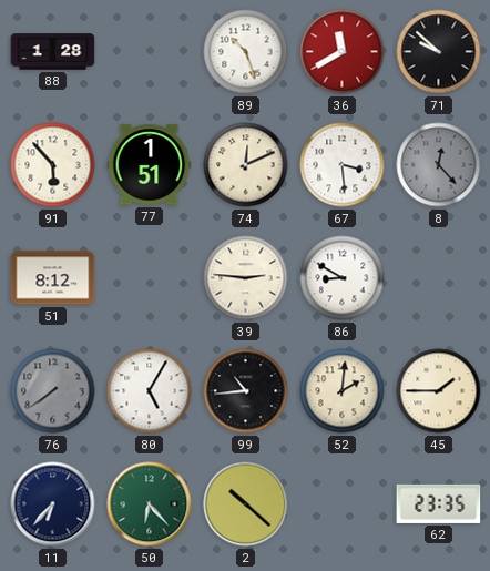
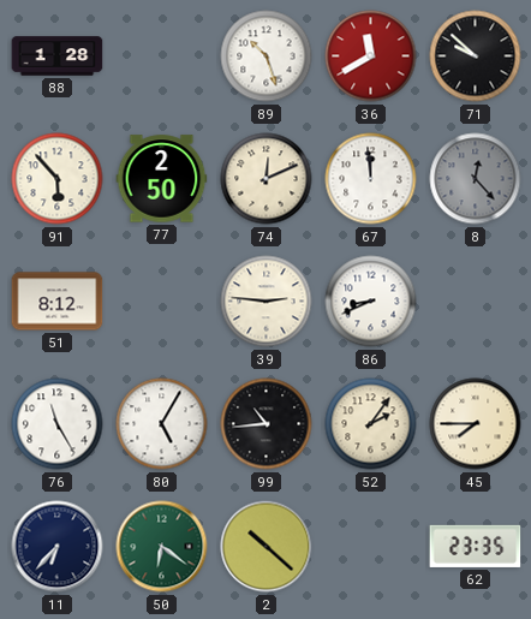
77: 1:51 -> 2:50
67: 3:29 -> 11:59
86: 8:50 -> 8:41
76: 7:39 -> 11:25
76 dial: grey -> white
52: 2:01 -> 2:06
45: 1:45 -> 7:45
50: 6:23 -> 6:21
